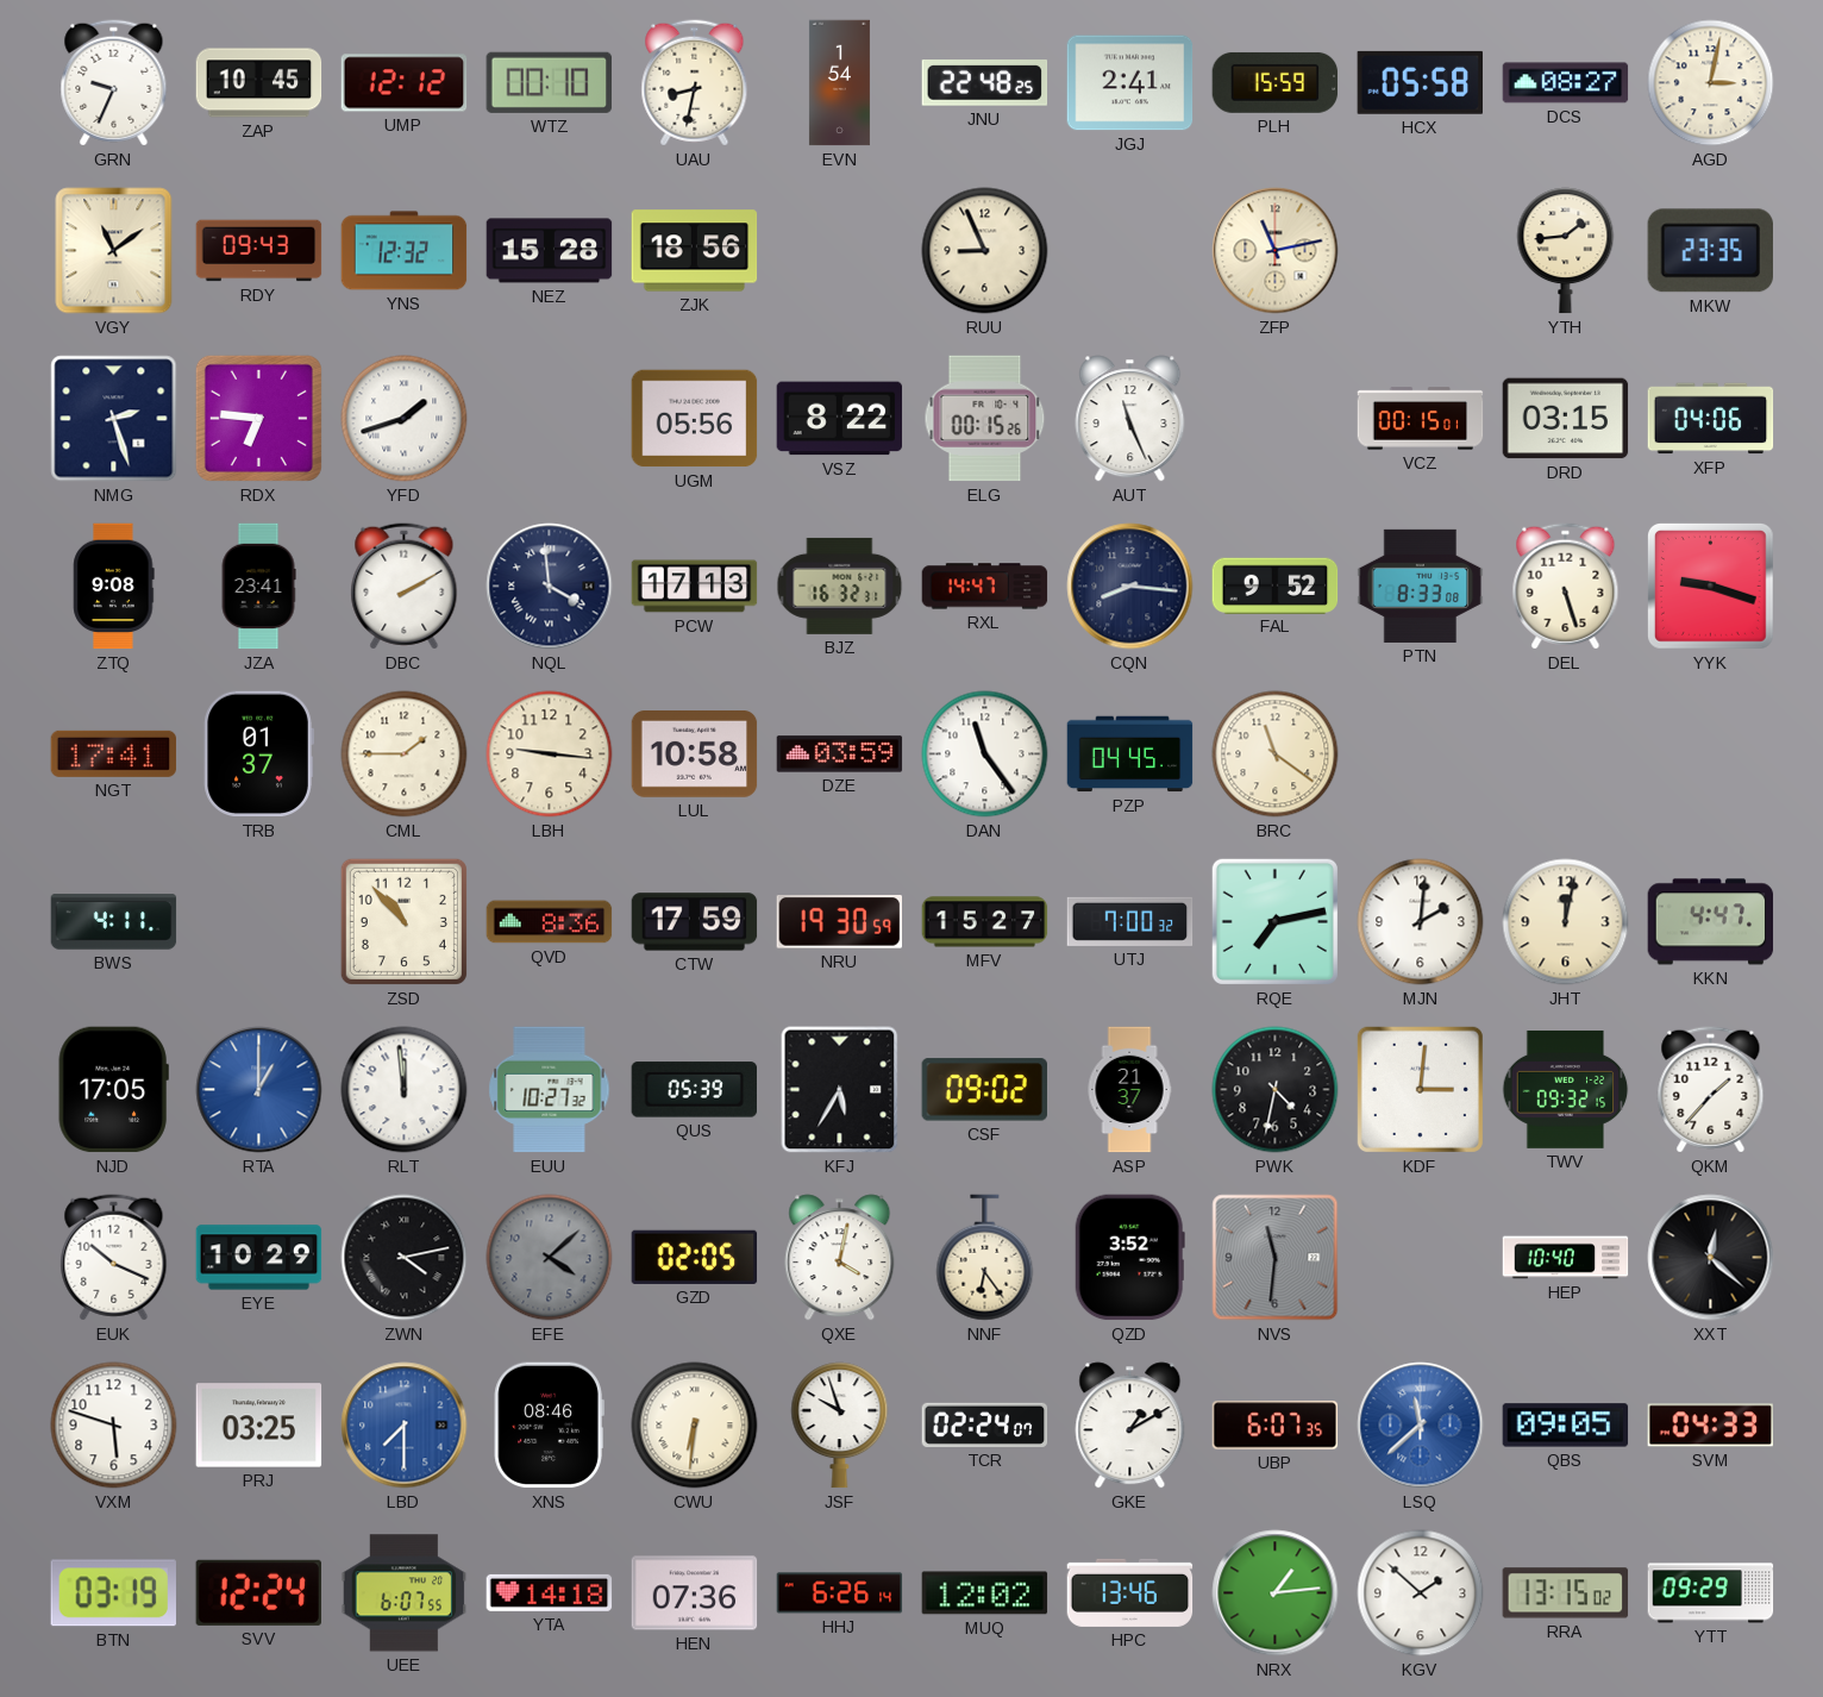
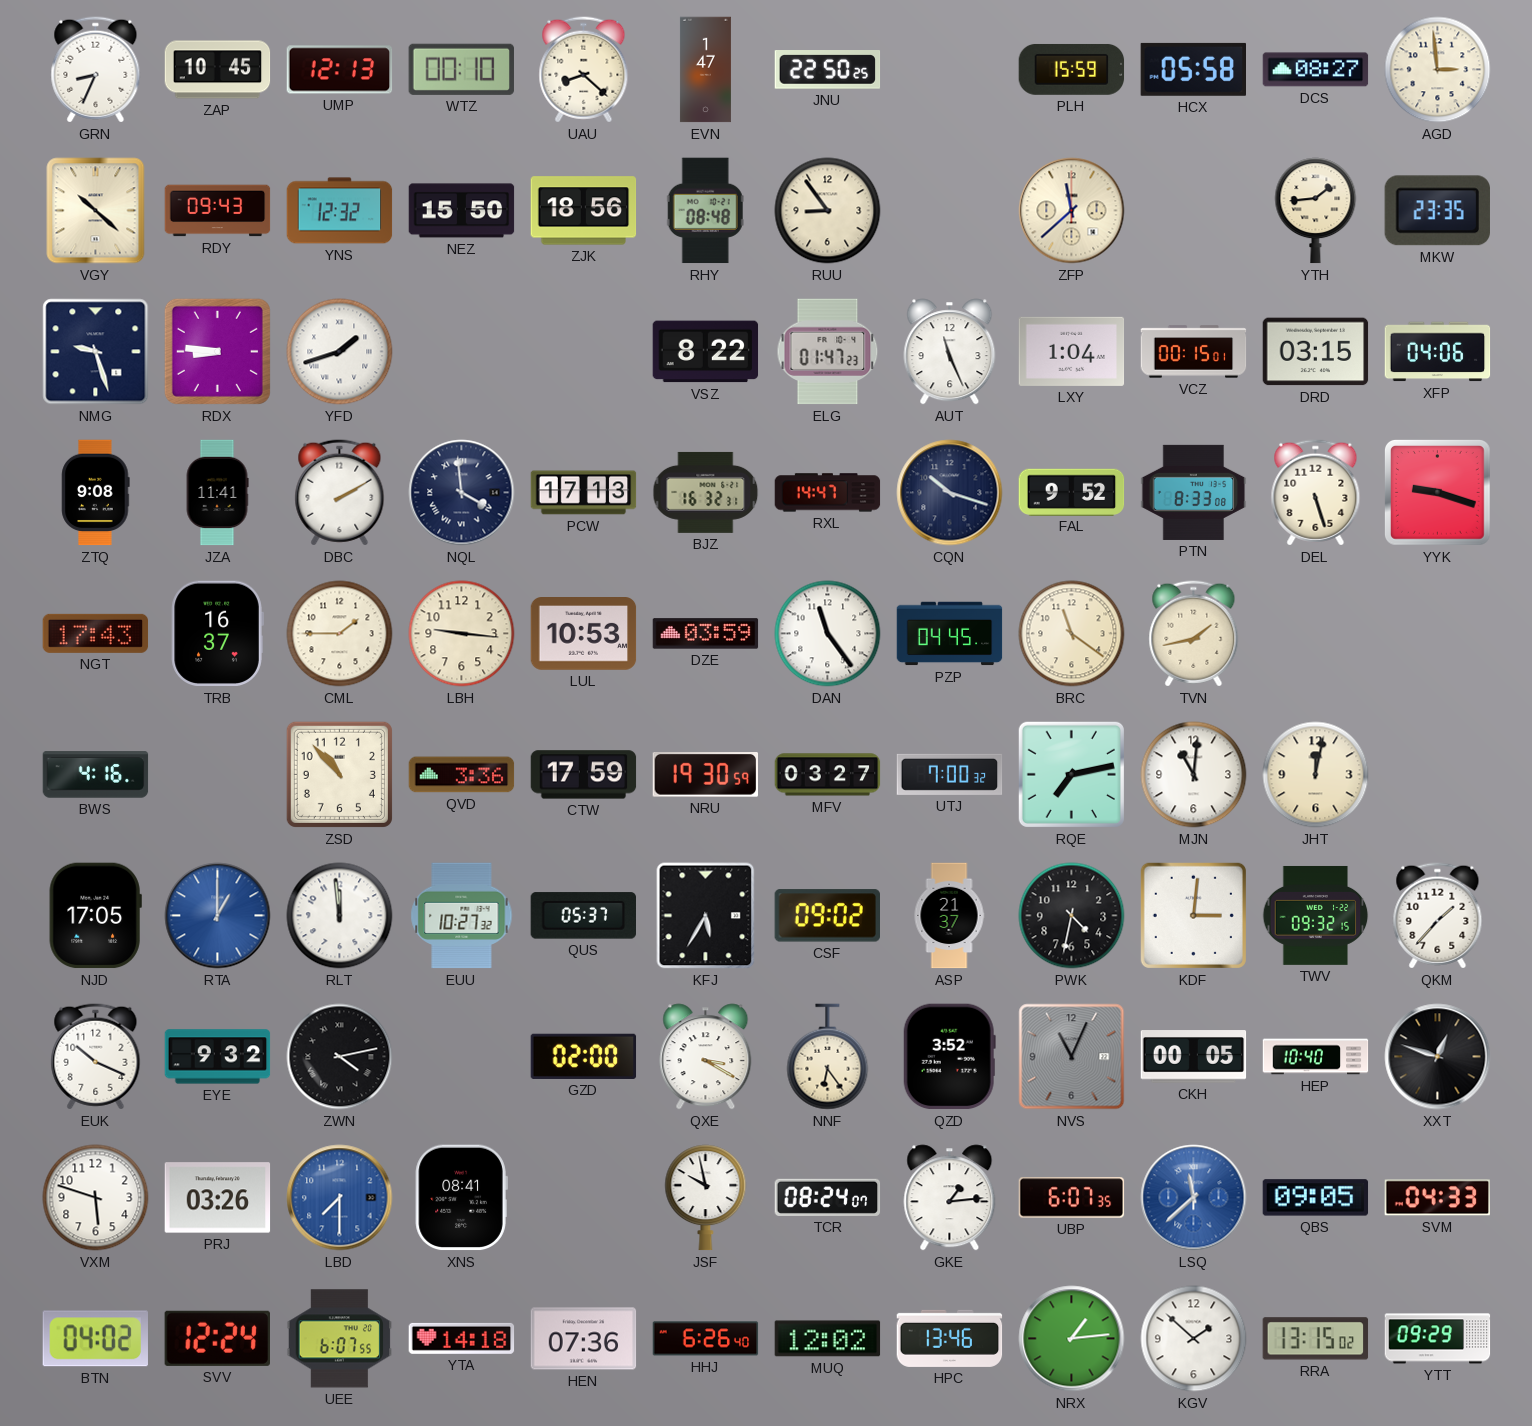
GRN: 9:34 -> 8:34
UMP: 12:12 -> 12:13
UAU: 8:32 -> 8:22
EVN: 1:54 -> 1:47
JNU: 22:48 -> 22:50
JGJ: 2:41 -> none
AGD: 3:02 -> 2:59
VGY: 11:09 -> 10:22
NEZ: 15:28 -> 15:50
RHY: none -> 08:48
RUU: 8:56 -> 8:54
ZFP: 11:13 -> 11:38
NMG: 2:27 -> 9:27
RDX: 6:46 -> 8:46
UGM: 05:56 -> none
ELG: 00:15 -> 01:47
LXY: none -> 1:04
JZA: 23:41 -> 11:41
CQN: 8:16 -> 10:18
NGT: 17:41 -> 17:43
TRB: 01:37 -> 16:37
LUL: 10:58 -> 10:53
TVN: none -> 1:43
BWS: 4:11 -> 4:16
QVD: 8:36 -> 3:36
MFV: 15:27 -> 03:27
MJN: 2:01 -> 11:01
KKN: 4:47 -> none
QUS: 05:39 -> 05:37
EYE: 10:29 -> 9:32
EFE: 4:08 -> none
GZD: 02:05 -> 02:00
QXE: 4:02 -> 3:20
NVS: 11:31 -> 11:04
CKH: none -> 00:05
XXT: 12:22 -> 12:48
PRJ: 03:25 -> 03:26
XNS: 08:46 -> 08:41
CWU: 6:31 -> none
JSF: 9:57 -> 9:58
TCR: 02:24 -> 08:24
GKE: 1:10 -> 1:14
BTN: 03:19 -> 04:02
HHJ: 6:26:14 -> 6:26:40
